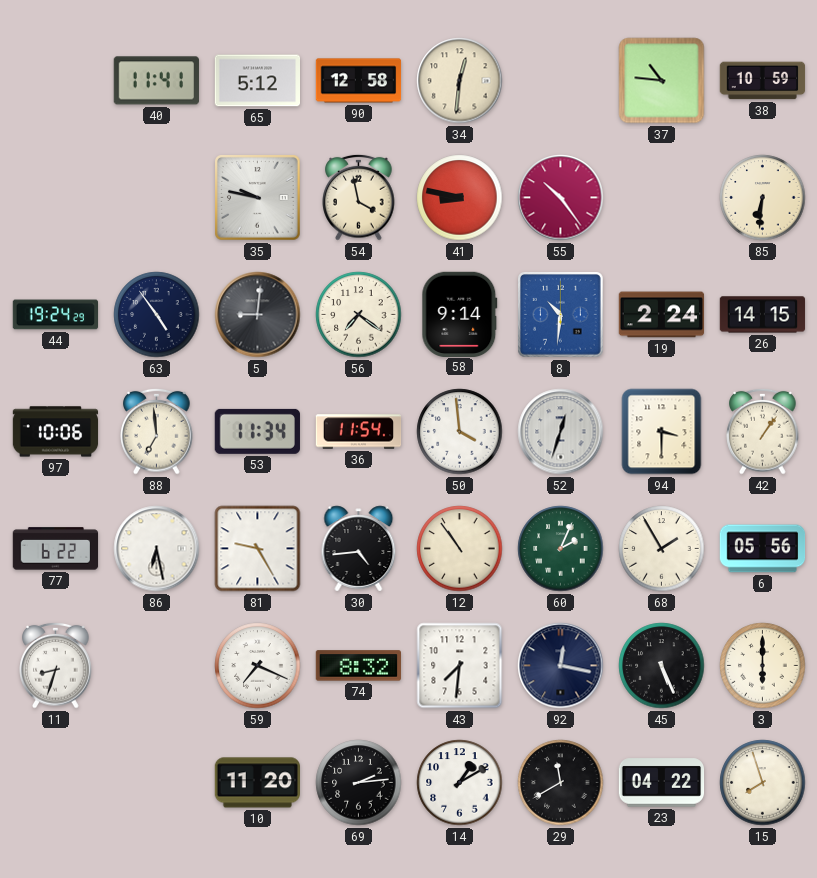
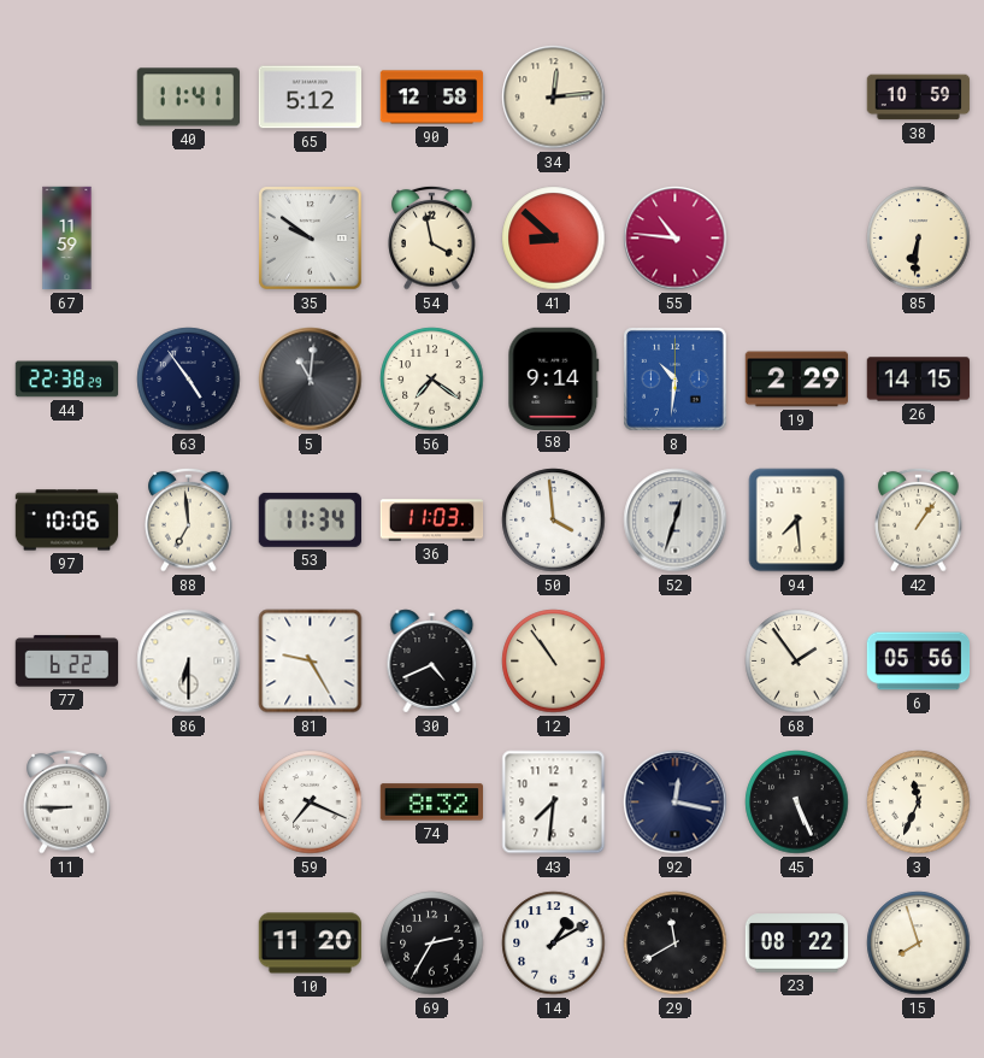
34: 12:31 -> 12:14
37: 10:46 -> none
67: none -> 11:59
35: 9:47 -> 9:51
41: 8:47 -> 8:52
55: 10:24 -> 10:46
44: 19:24 -> 22:38
5: 9:01 -> 11:01
19: 2:24 -> 2:29
36: 11:54 -> 11:03
94: 3:30 -> 7:29
86: 6:28 -> 6:30
30: 4:44 -> 4:41
60: 2:04 -> none
68: 1:55 -> 1:54
11: 8:33 -> 8:45
3: 6:00 -> 11:34
69: 2:14 -> 2:35
23: 04:22 -> 08:22
